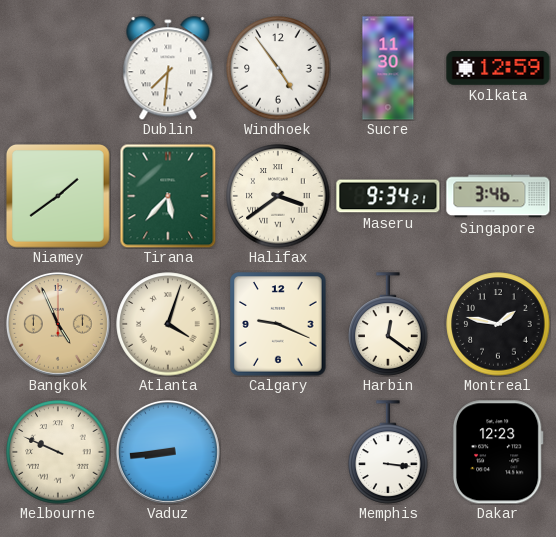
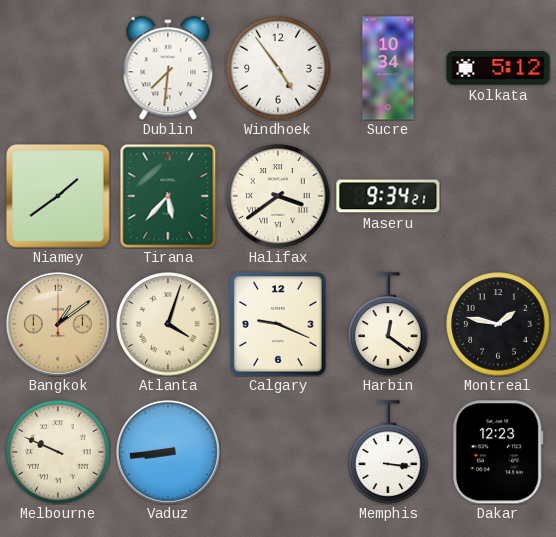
Sucre: 11:30 -> 10:34
Kolkata: 12:59 -> 5:12
Singapore: 3:46 -> none
Bangkok: 4:56 -> 1:09
